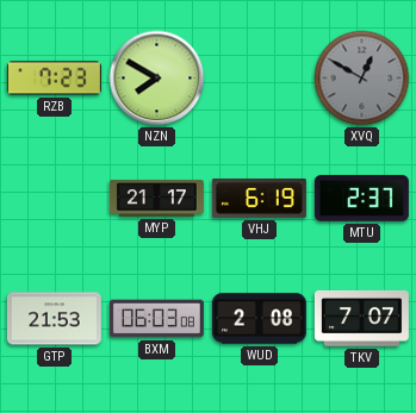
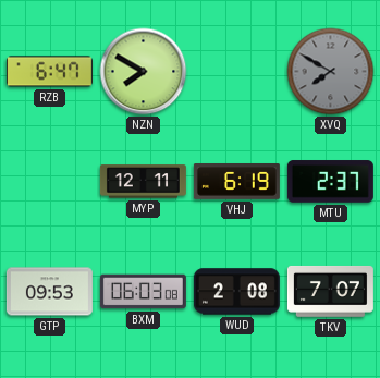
RZB: 7:23 -> 6:47
XVQ: 12:50 -> 7:50
MYP: 21:17 -> 12:11
GTP: 21:53 -> 09:53
